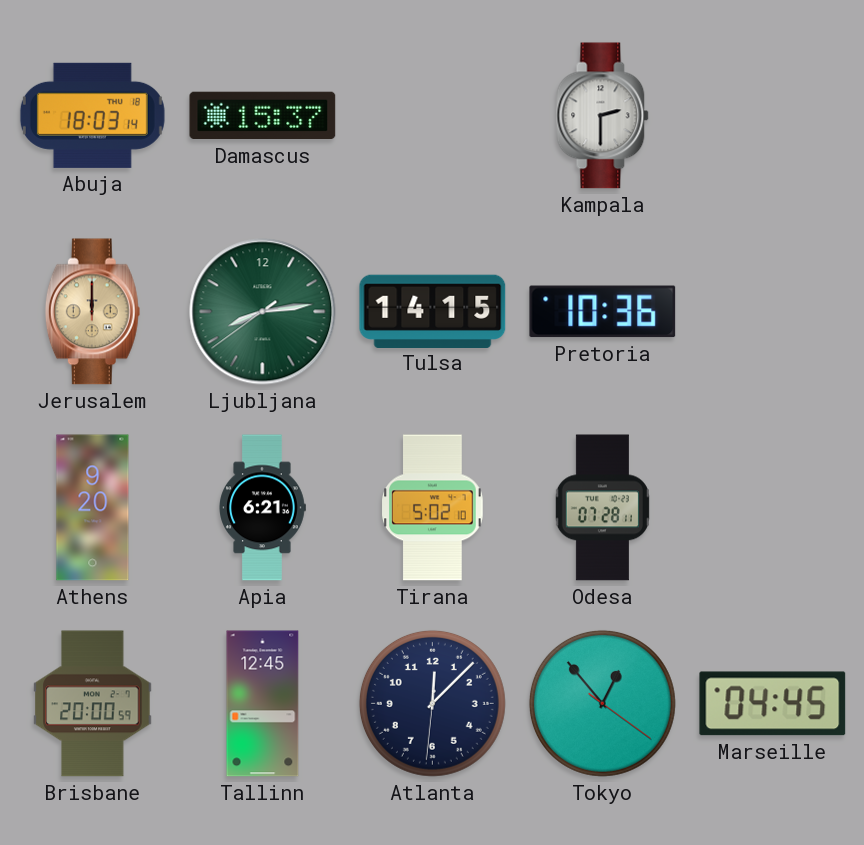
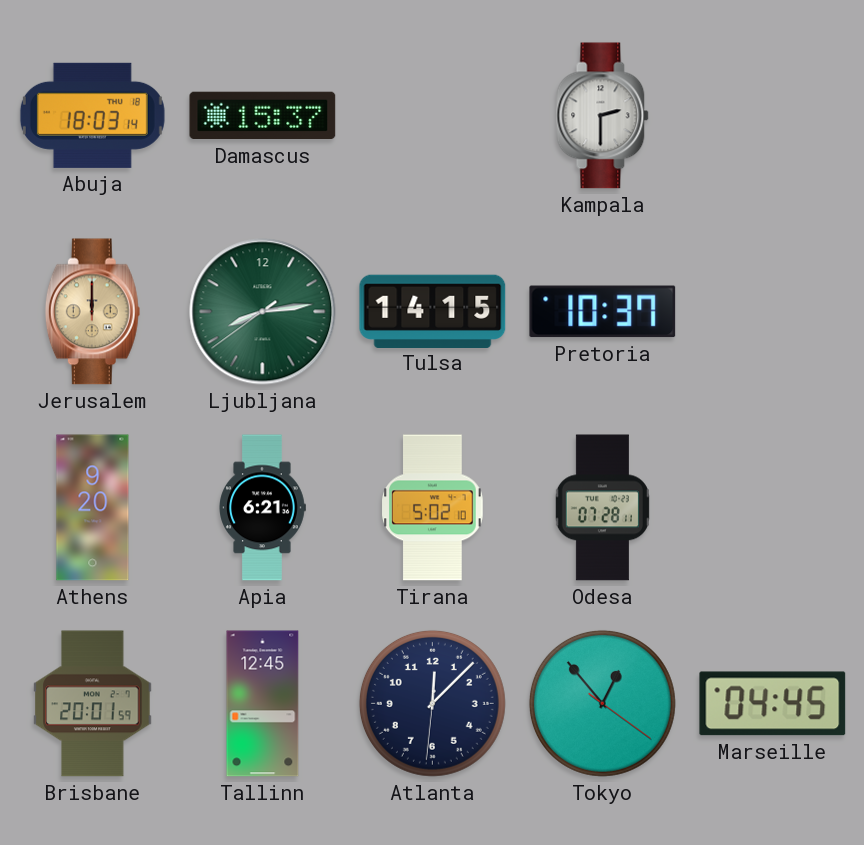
Pretoria: 10:36 -> 10:37
Brisbane: 20:00 -> 20:01
